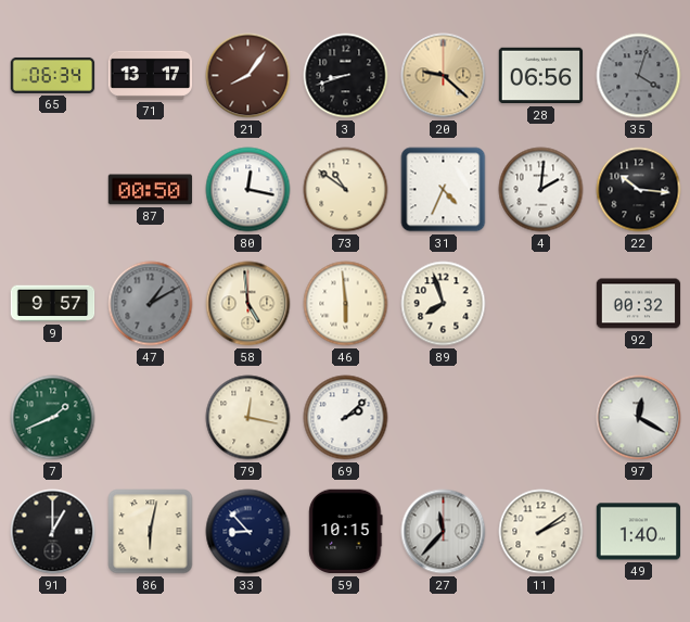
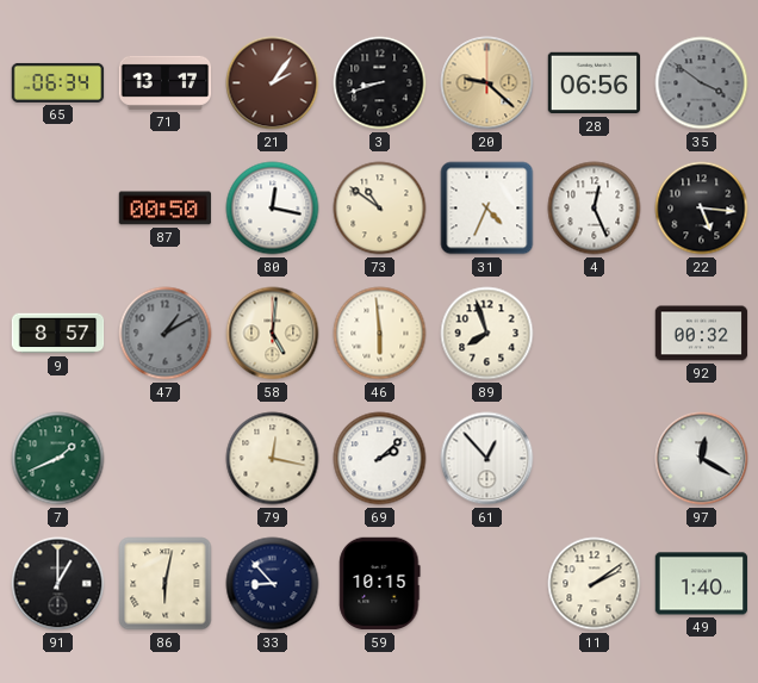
21: 8:06 -> 2:06
35: 4:03 -> 3:51
4: 2:01 -> 12:26
22: 10:16 -> 5:16
9: 9:57 -> 8:57
58: 4:59 -> 5:01
61: none -> 12:53
27: 11:37 -> none
